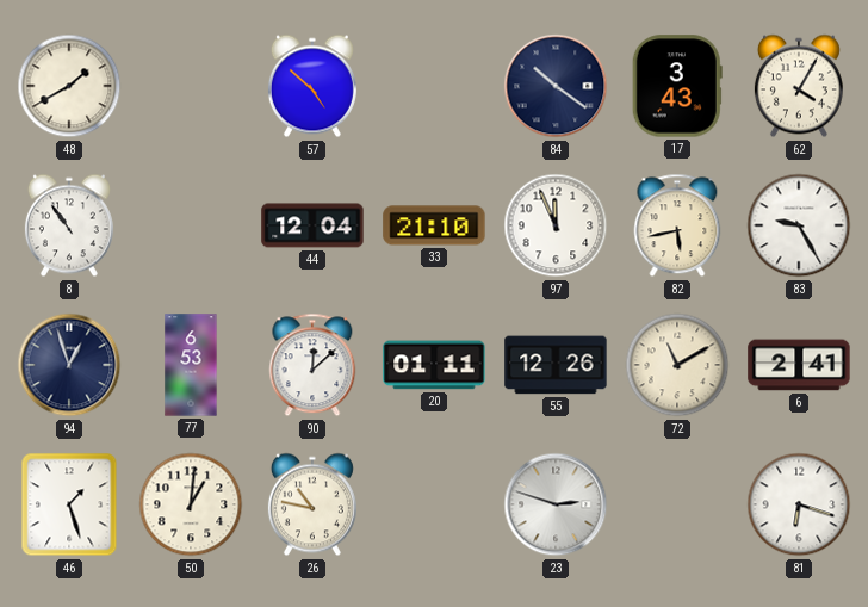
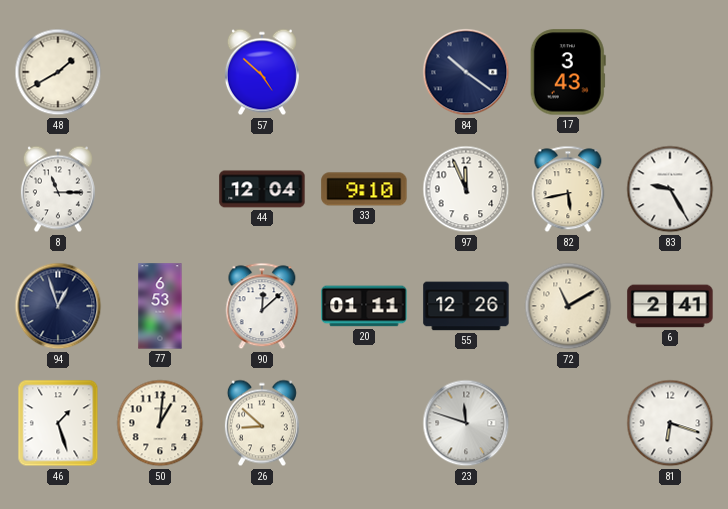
62: 4:05 -> none
8: 10:54 -> 11:15
33: 21:10 -> 9:10
26: 10:47 -> 8:52
23: 2:48 -> 11:48
